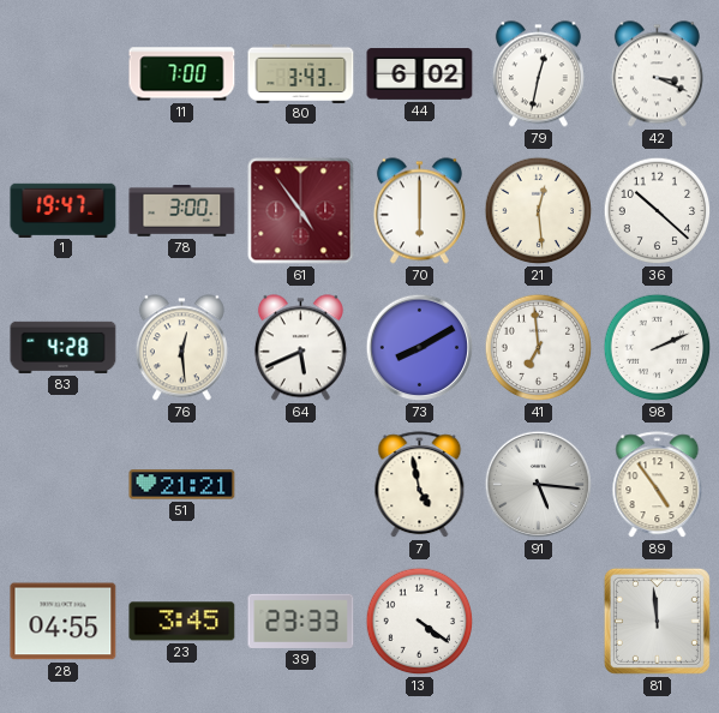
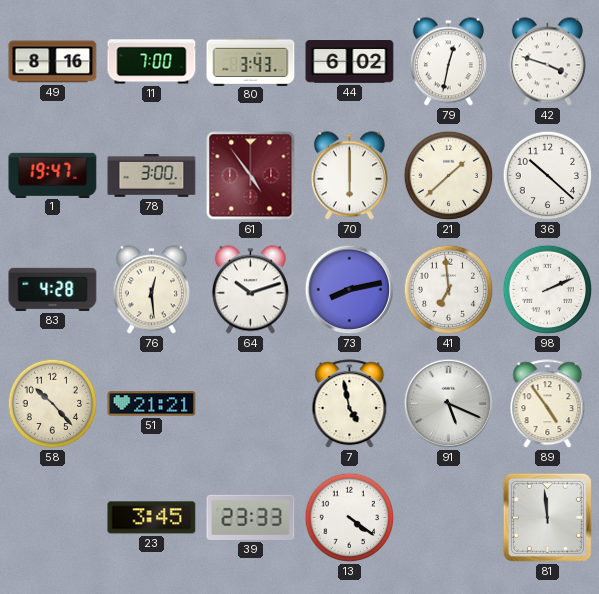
49: none -> 8:16
42: 3:19 -> 3:48
21: 12:29 -> 1:38
64: 5:41 -> 10:12
73: 8:10 -> 8:13
58: none -> 10:23
91: 5:16 -> 5:19
28: 04:55 -> none
